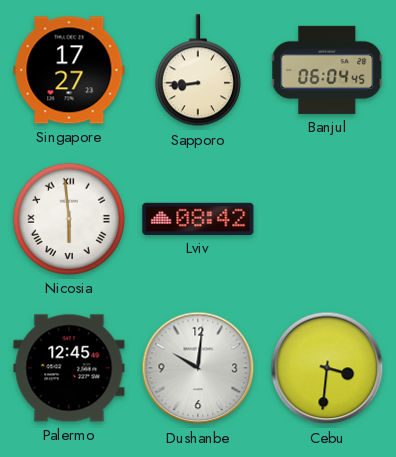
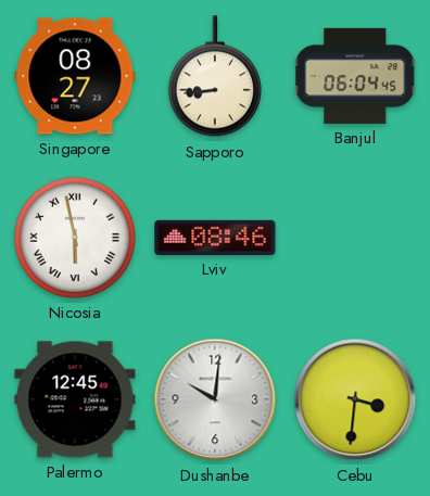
Singapore: 17:27 -> 08:27
Nicosia: 5:59 -> 5:58
Lviv: 08:42 -> 08:46
